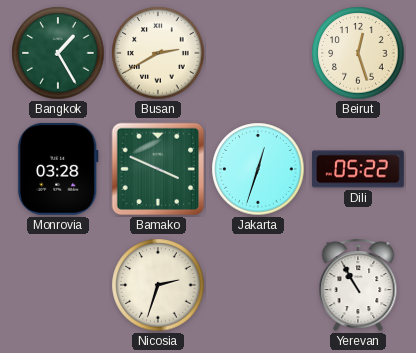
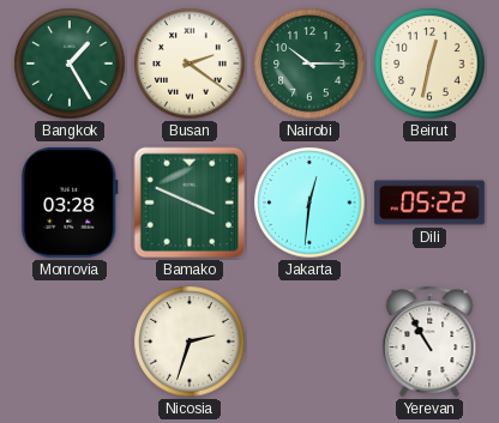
Busan: 2:40 -> 2:21
Nairobi: none -> 10:15
Beirut: 12:27 -> 12:32
Jakarta: 12:33 -> 12:31
